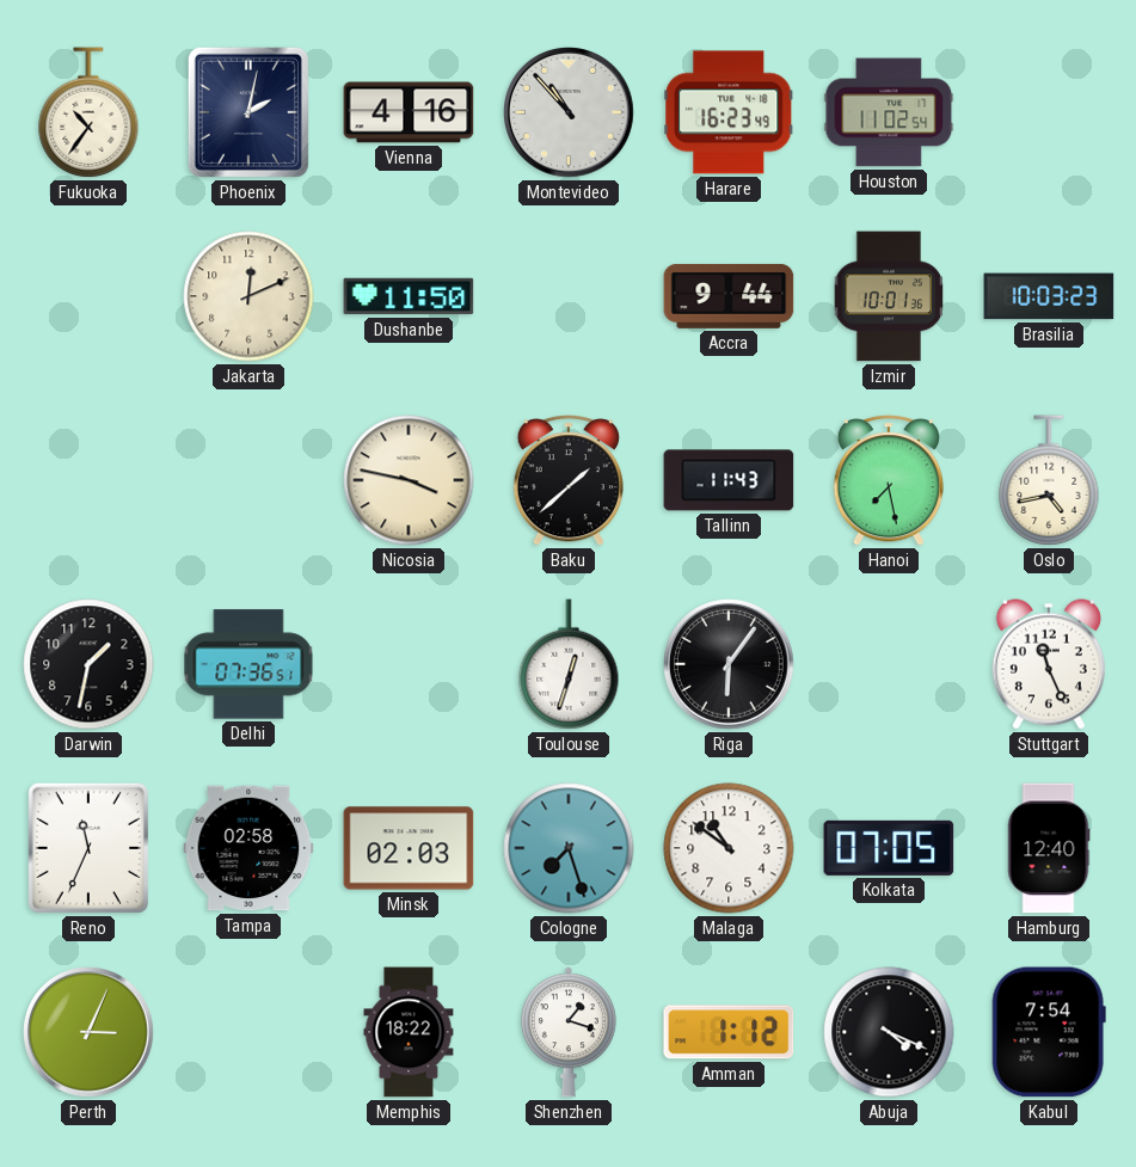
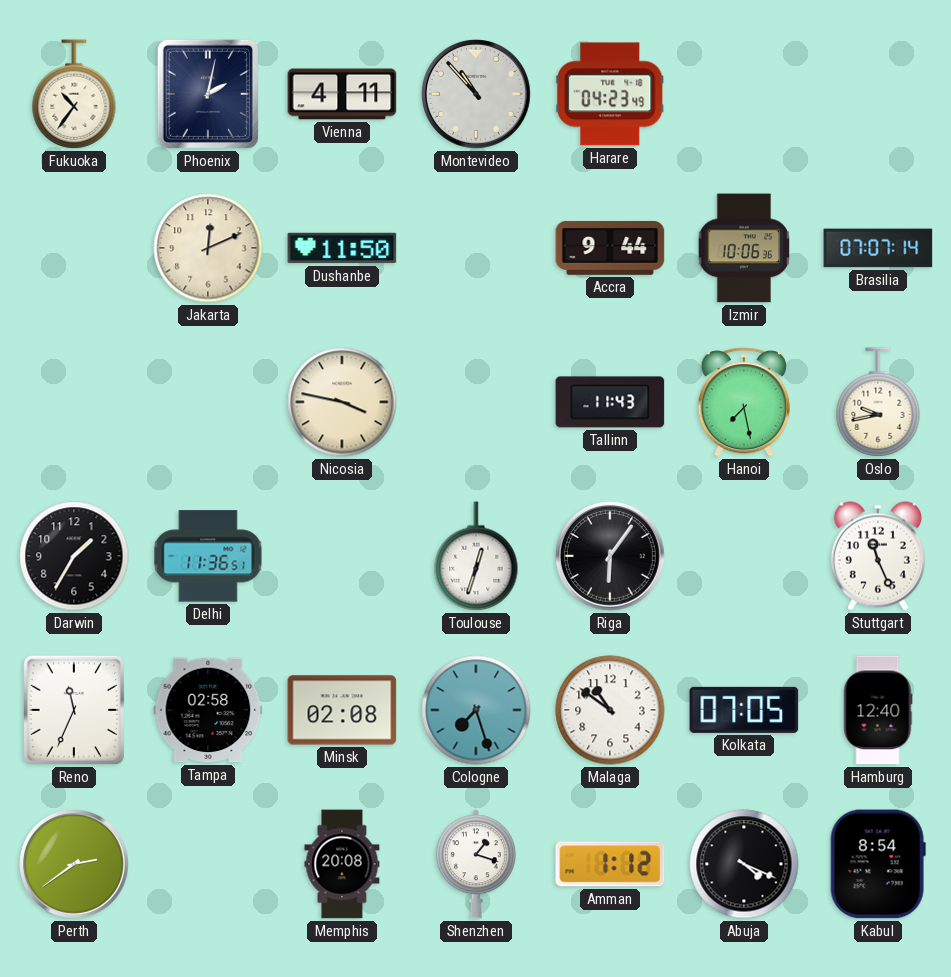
Vienna: 4:16 -> 4:11
Harare: 16:23 -> 04:23
Houston: 11:02 -> none
Izmir: 10:01 -> 10:06
Brasilia: 10:03 -> 07:07
Baku: 1:38 -> none
Oslo: 4:43 -> 9:43
Darwin: 1:32 -> 1:35
Delhi: 07:36 -> 11:36
Minsk: 02:03 -> 02:08
Perth: 3:04 -> 2:39
Memphis: 18:22 -> 20:08
Kabul: 7:54 -> 8:54
